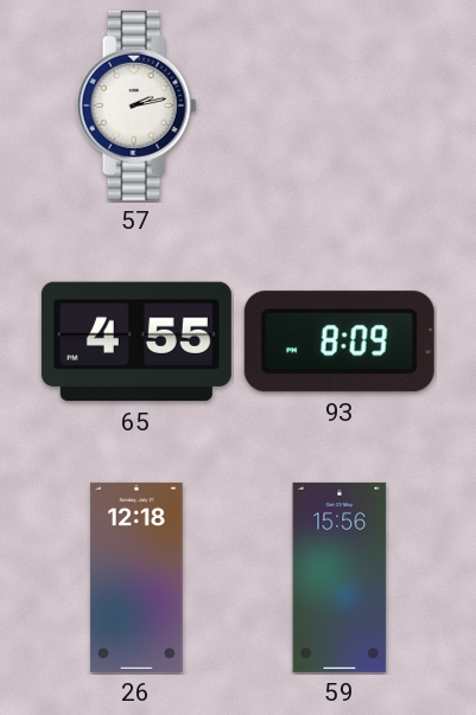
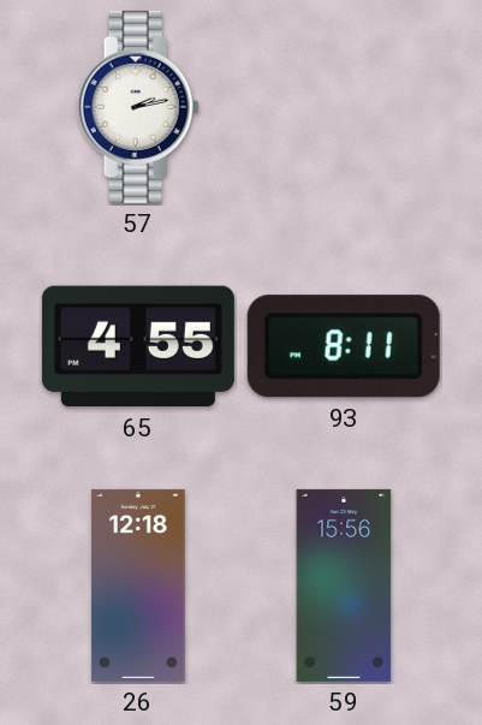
93: 8:09 -> 8:11
